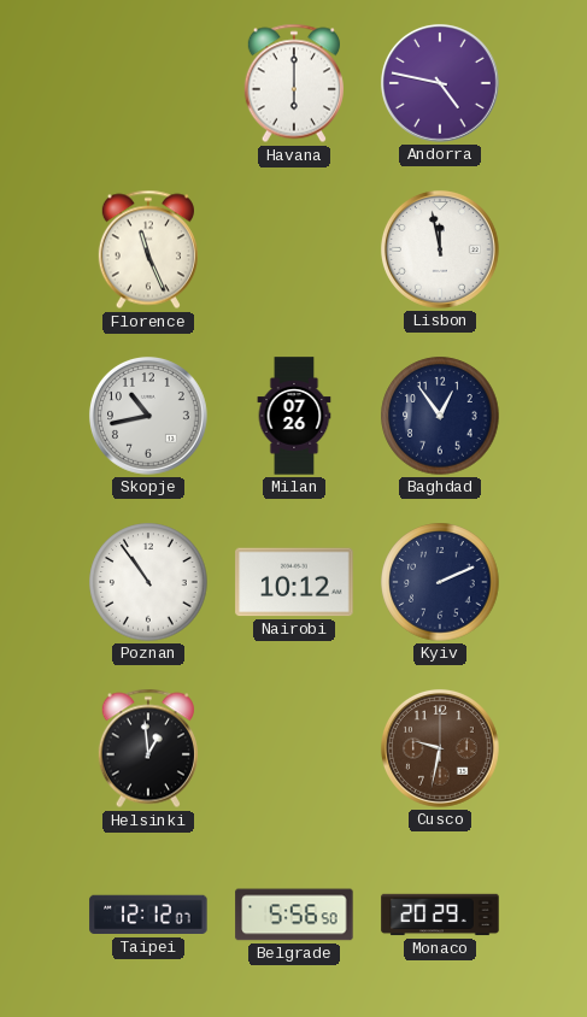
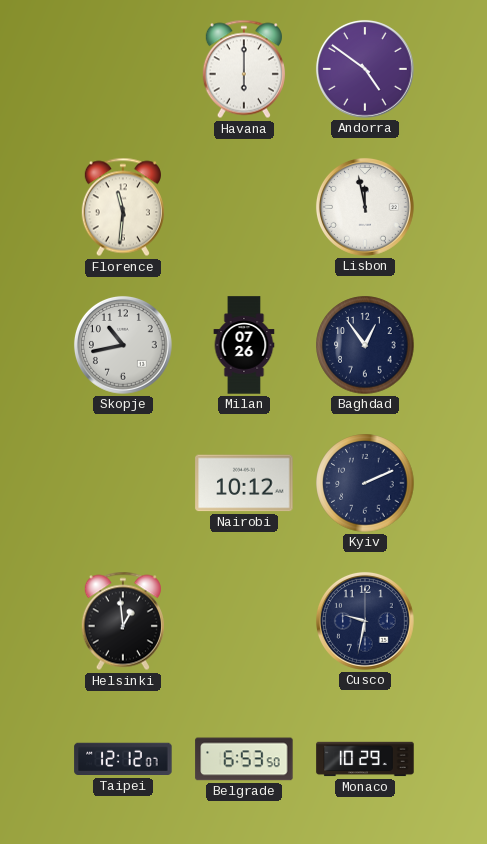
Andorra: 4:47 -> 4:51
Florence: 11:26 -> 11:31
Poznan: 10:54 -> none
Cusco dial: brown -> navy
Belgrade: 5:56 -> 6:53
Monaco: 20:29 -> 10:29
